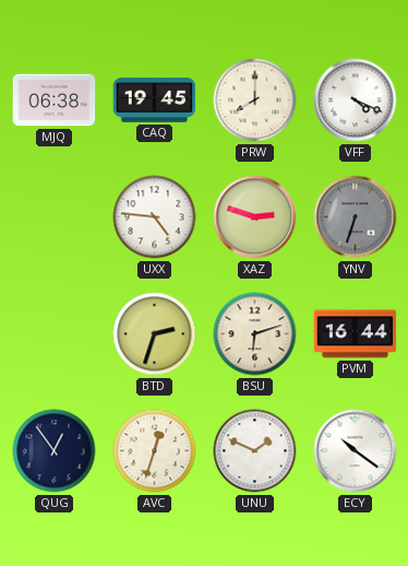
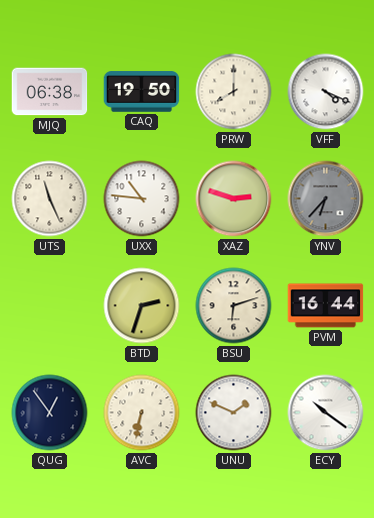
CAQ: 19:45 -> 19:50
UTS: none -> 11:26
UXX: 4:46 -> 10:46
YNV: 6:33 -> 6:37
AVC: 12:33 -> 6:32
